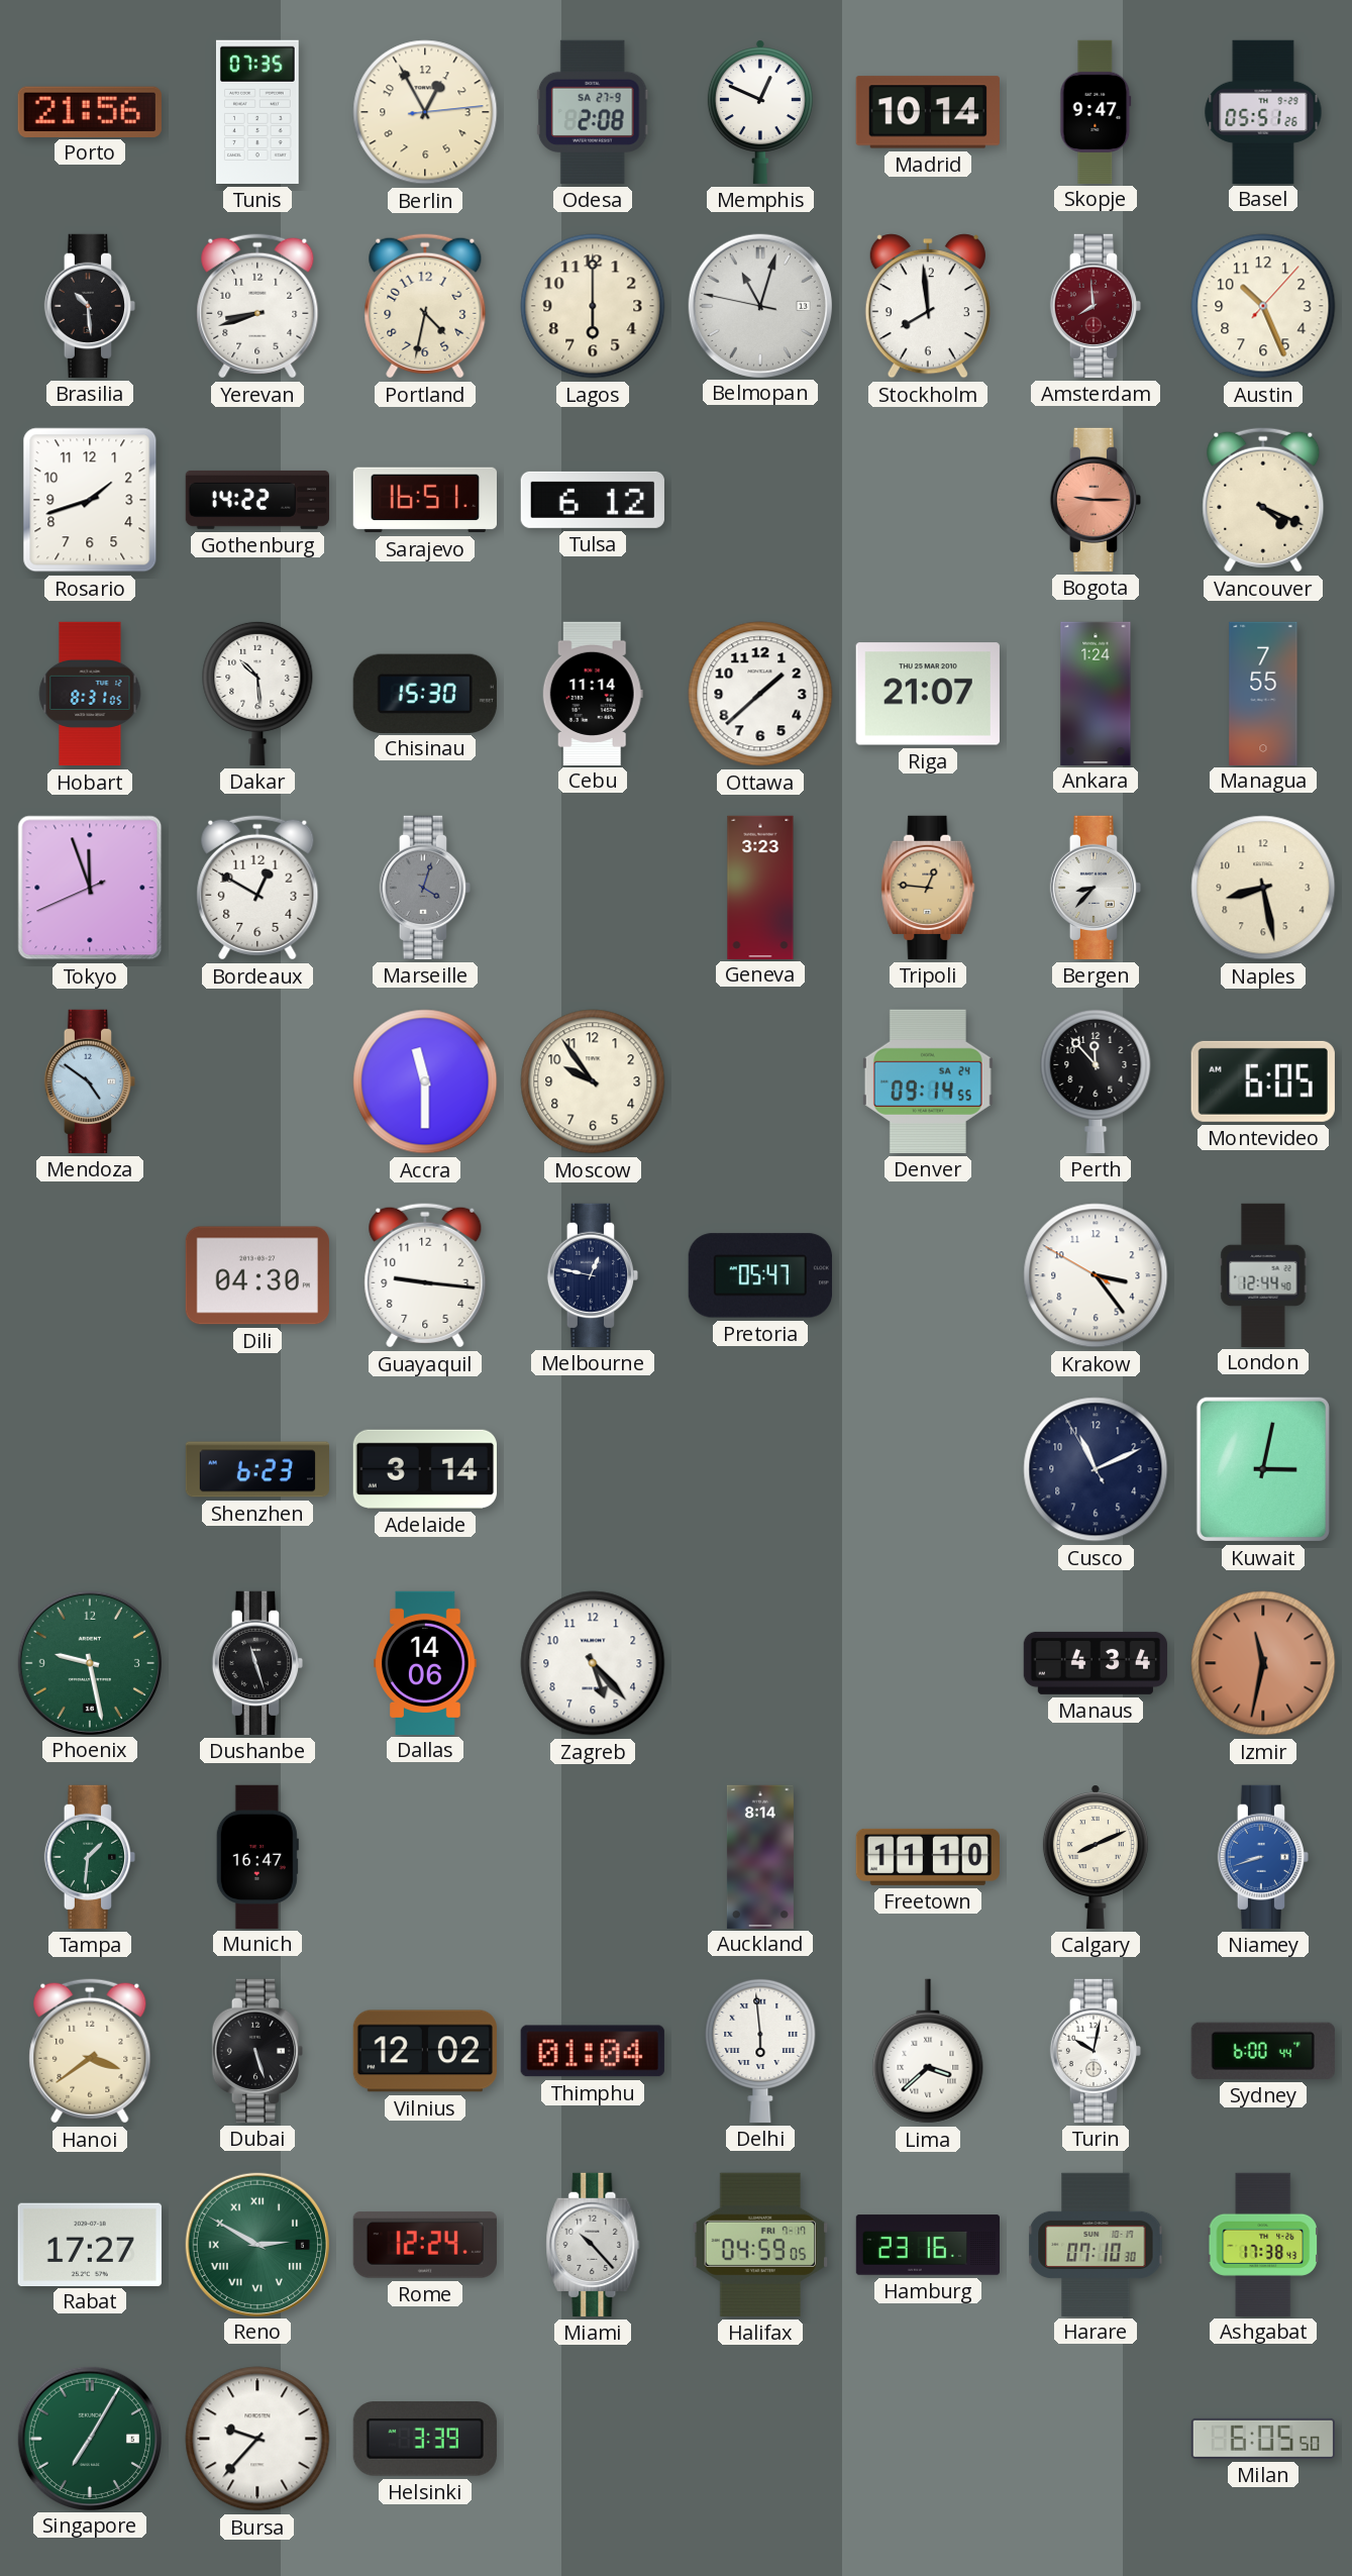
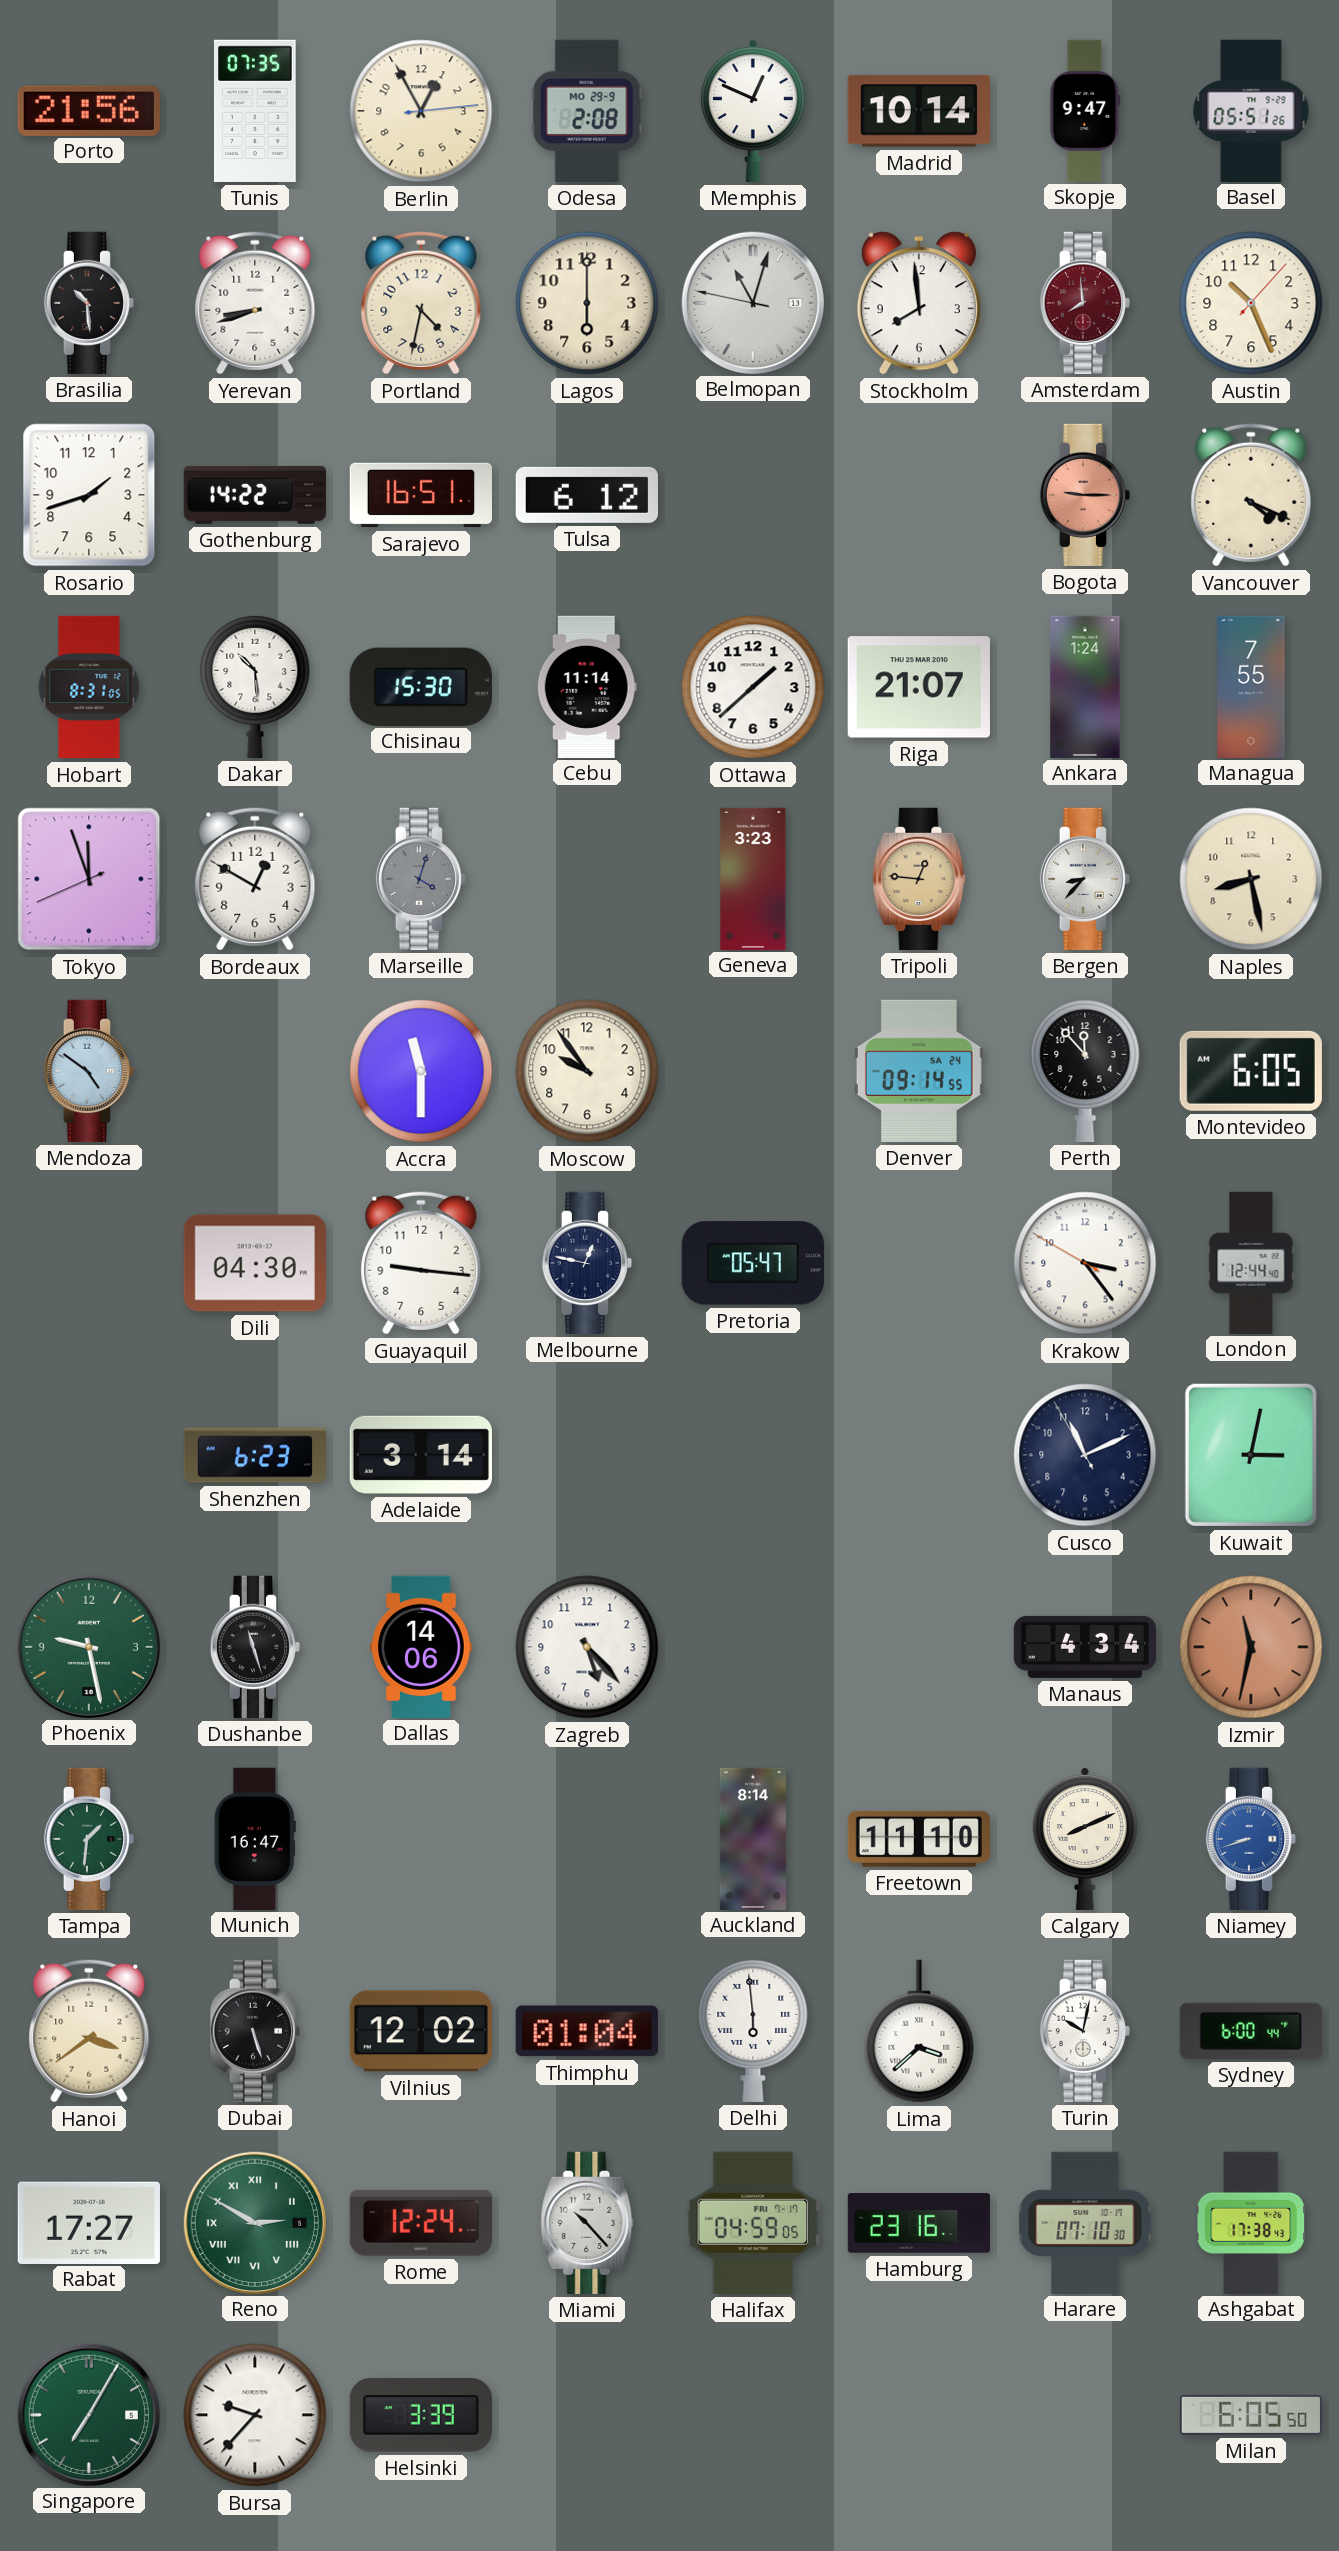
Odesa date: SA 27-9 -> MO 29-9
